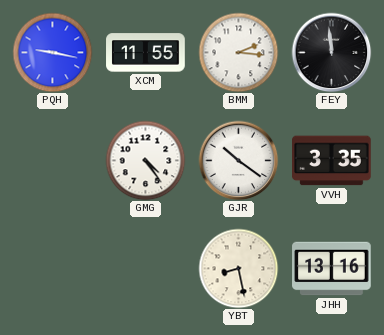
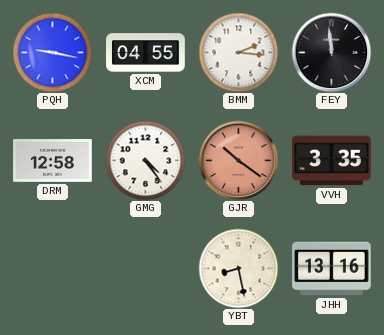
XCM: 11:55 -> 04:55
DRM: none -> 12:58
GJR dial: white -> salmon
